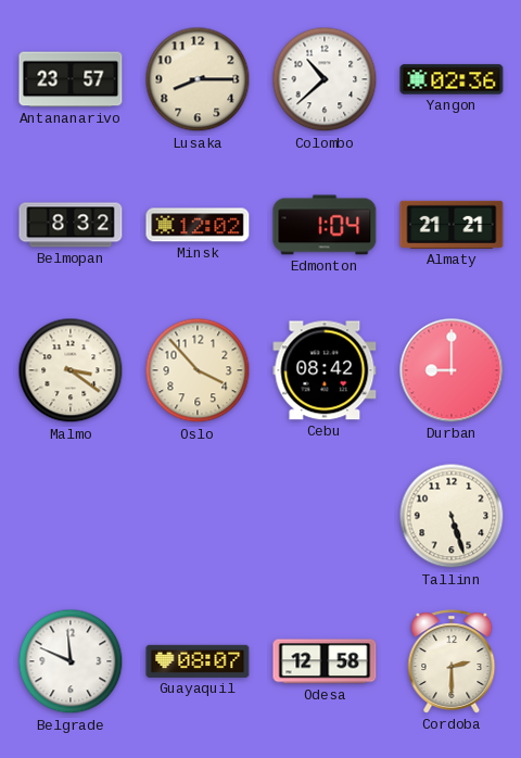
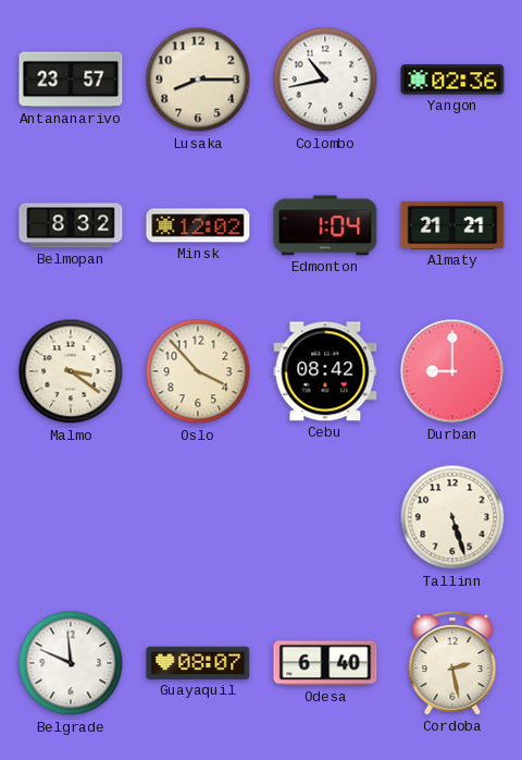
Colombo: 10:38 -> 10:43
Odesa: 12:58 -> 6:40
Cordoba: 2:30 -> 2:28
